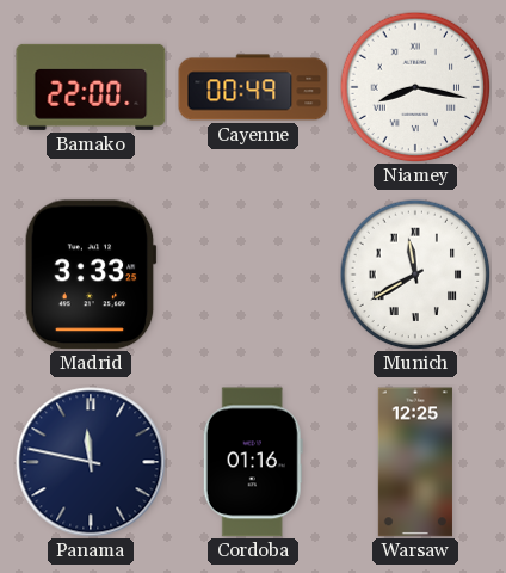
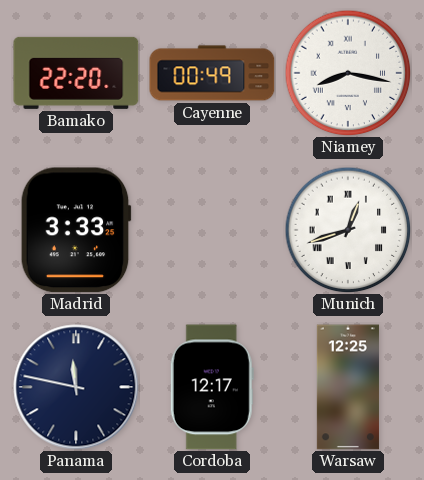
Bamako: 22:00 -> 22:20
Munich: 11:40 -> 12:42
Cordoba: 01:16 -> 12:17
